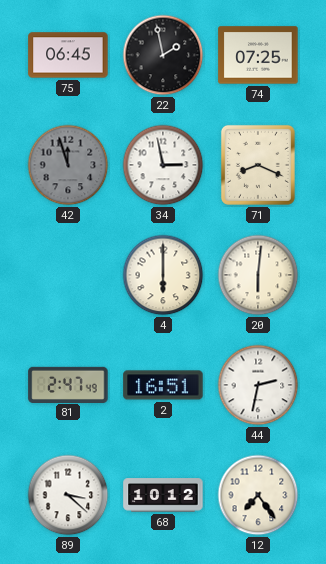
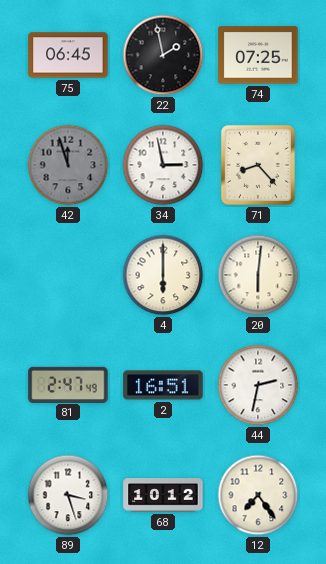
71: 8:19 -> 8:23
89: 3:22 -> 3:27
